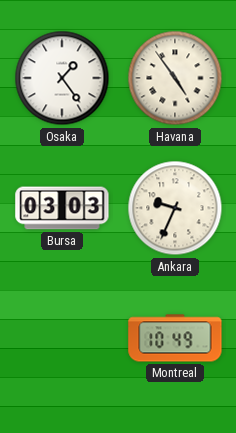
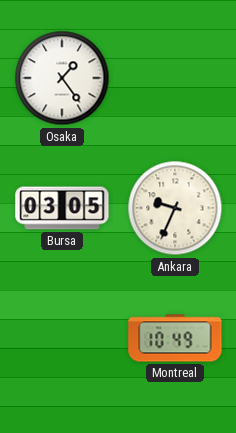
Havana: 4:54 -> none
Bursa: 03:03 -> 03:05
